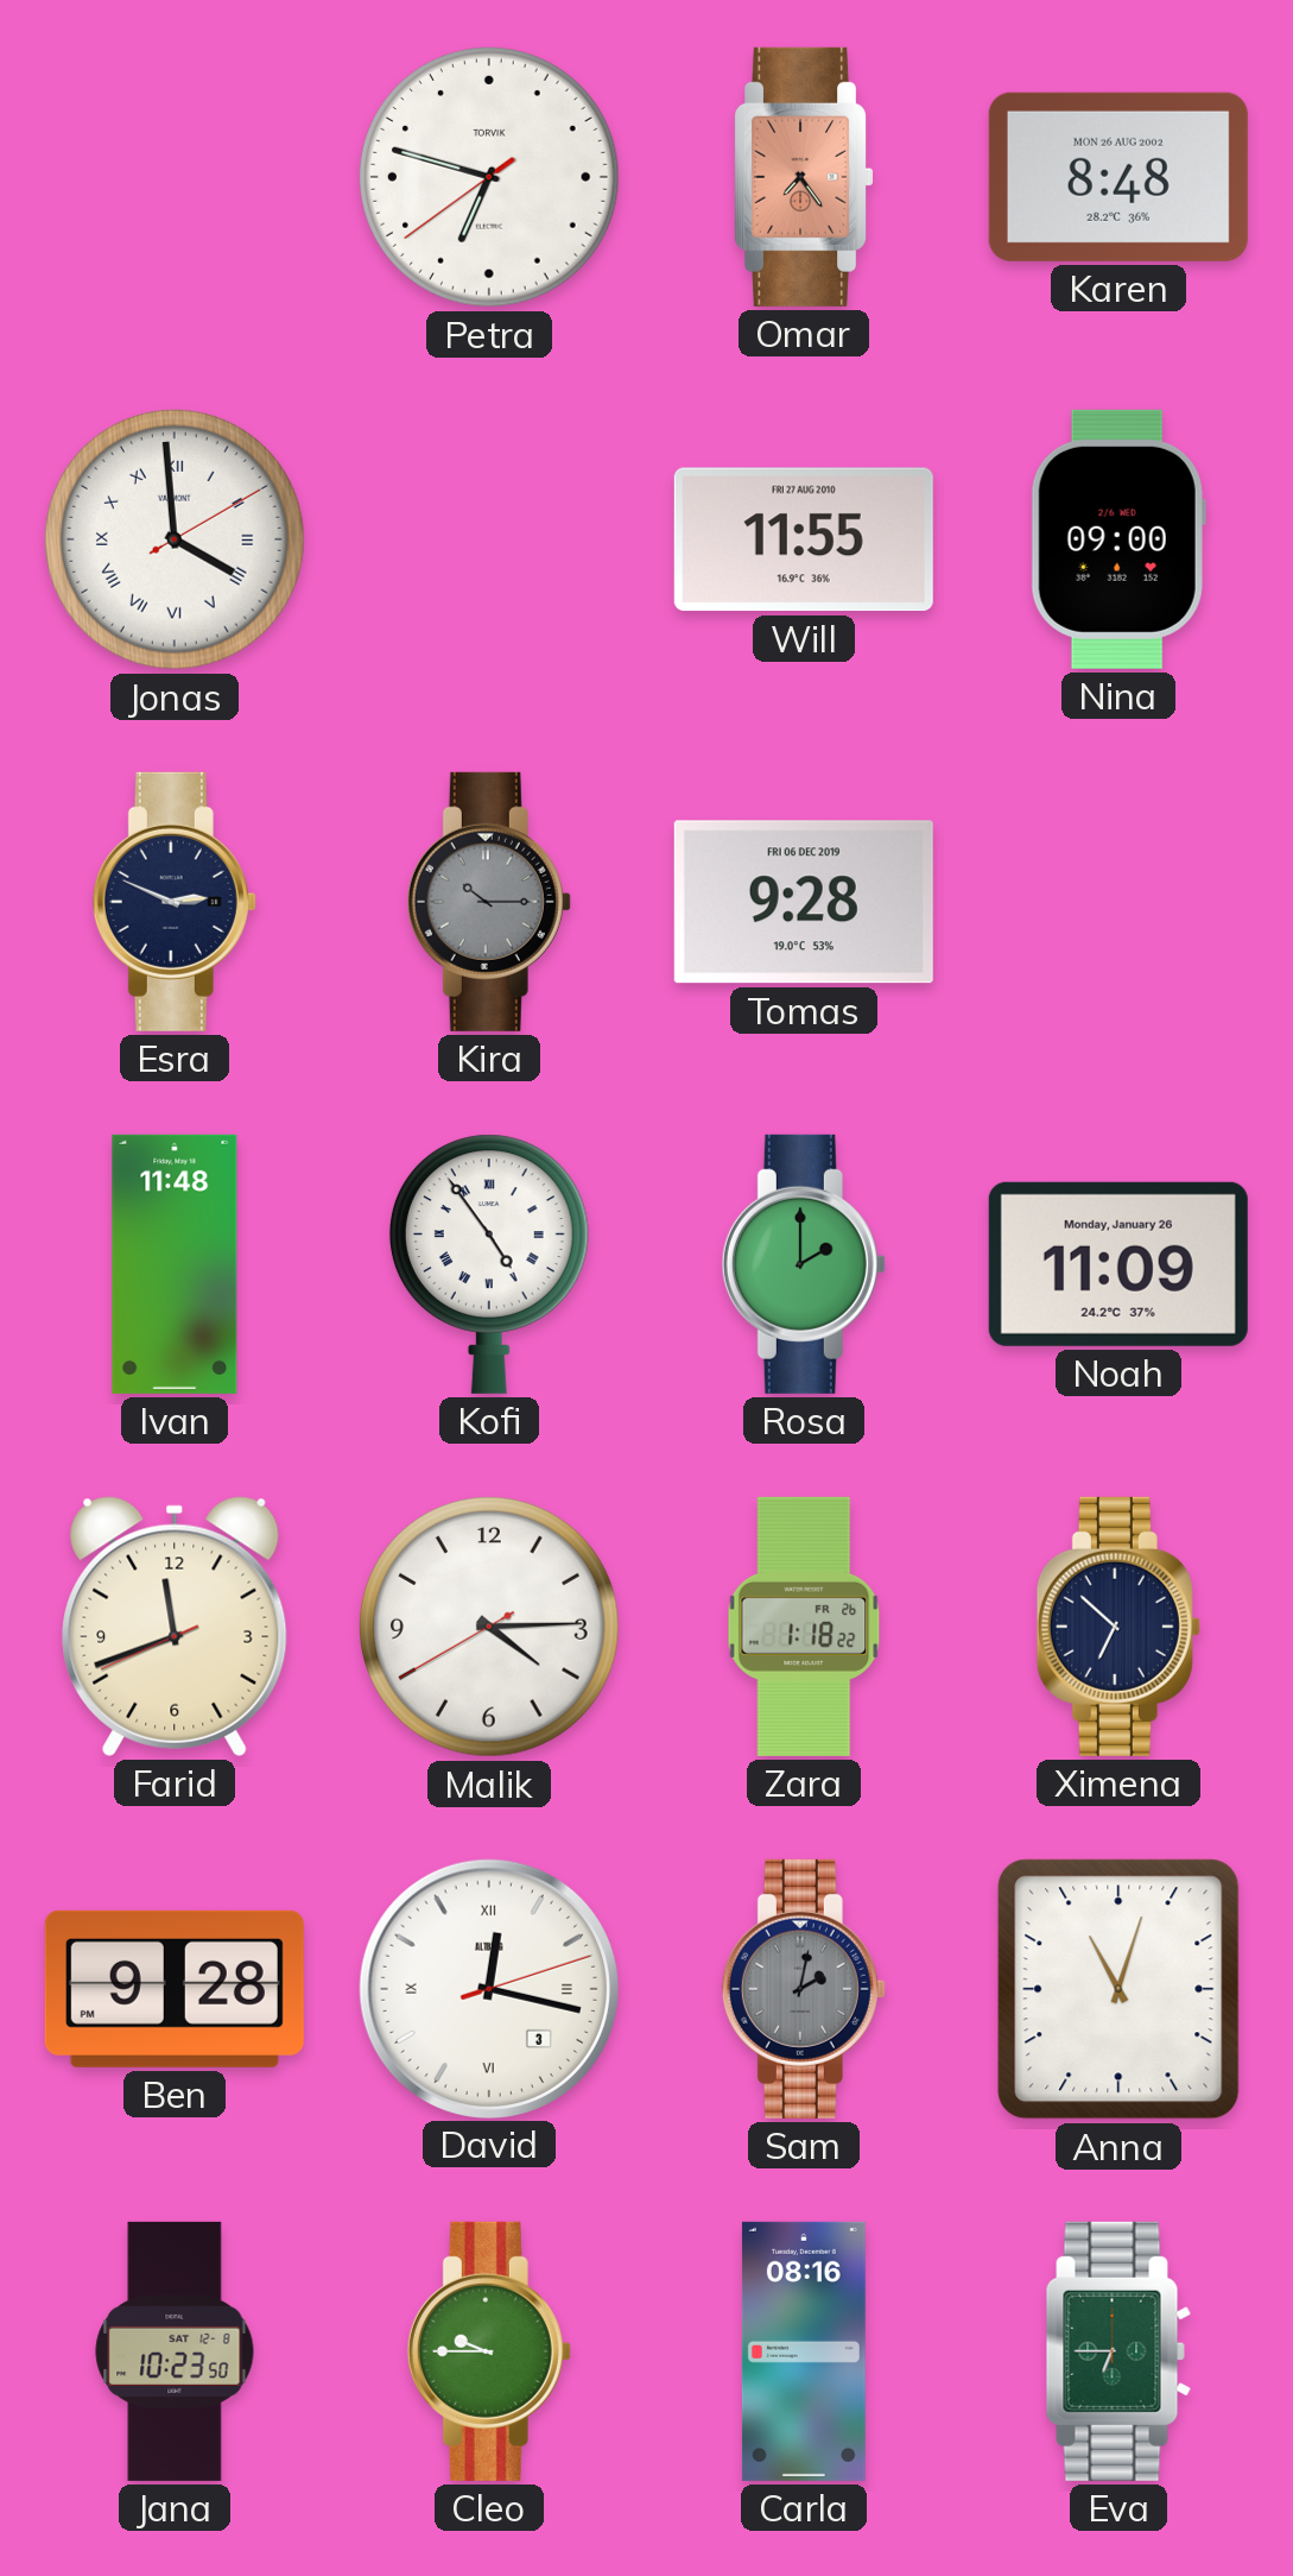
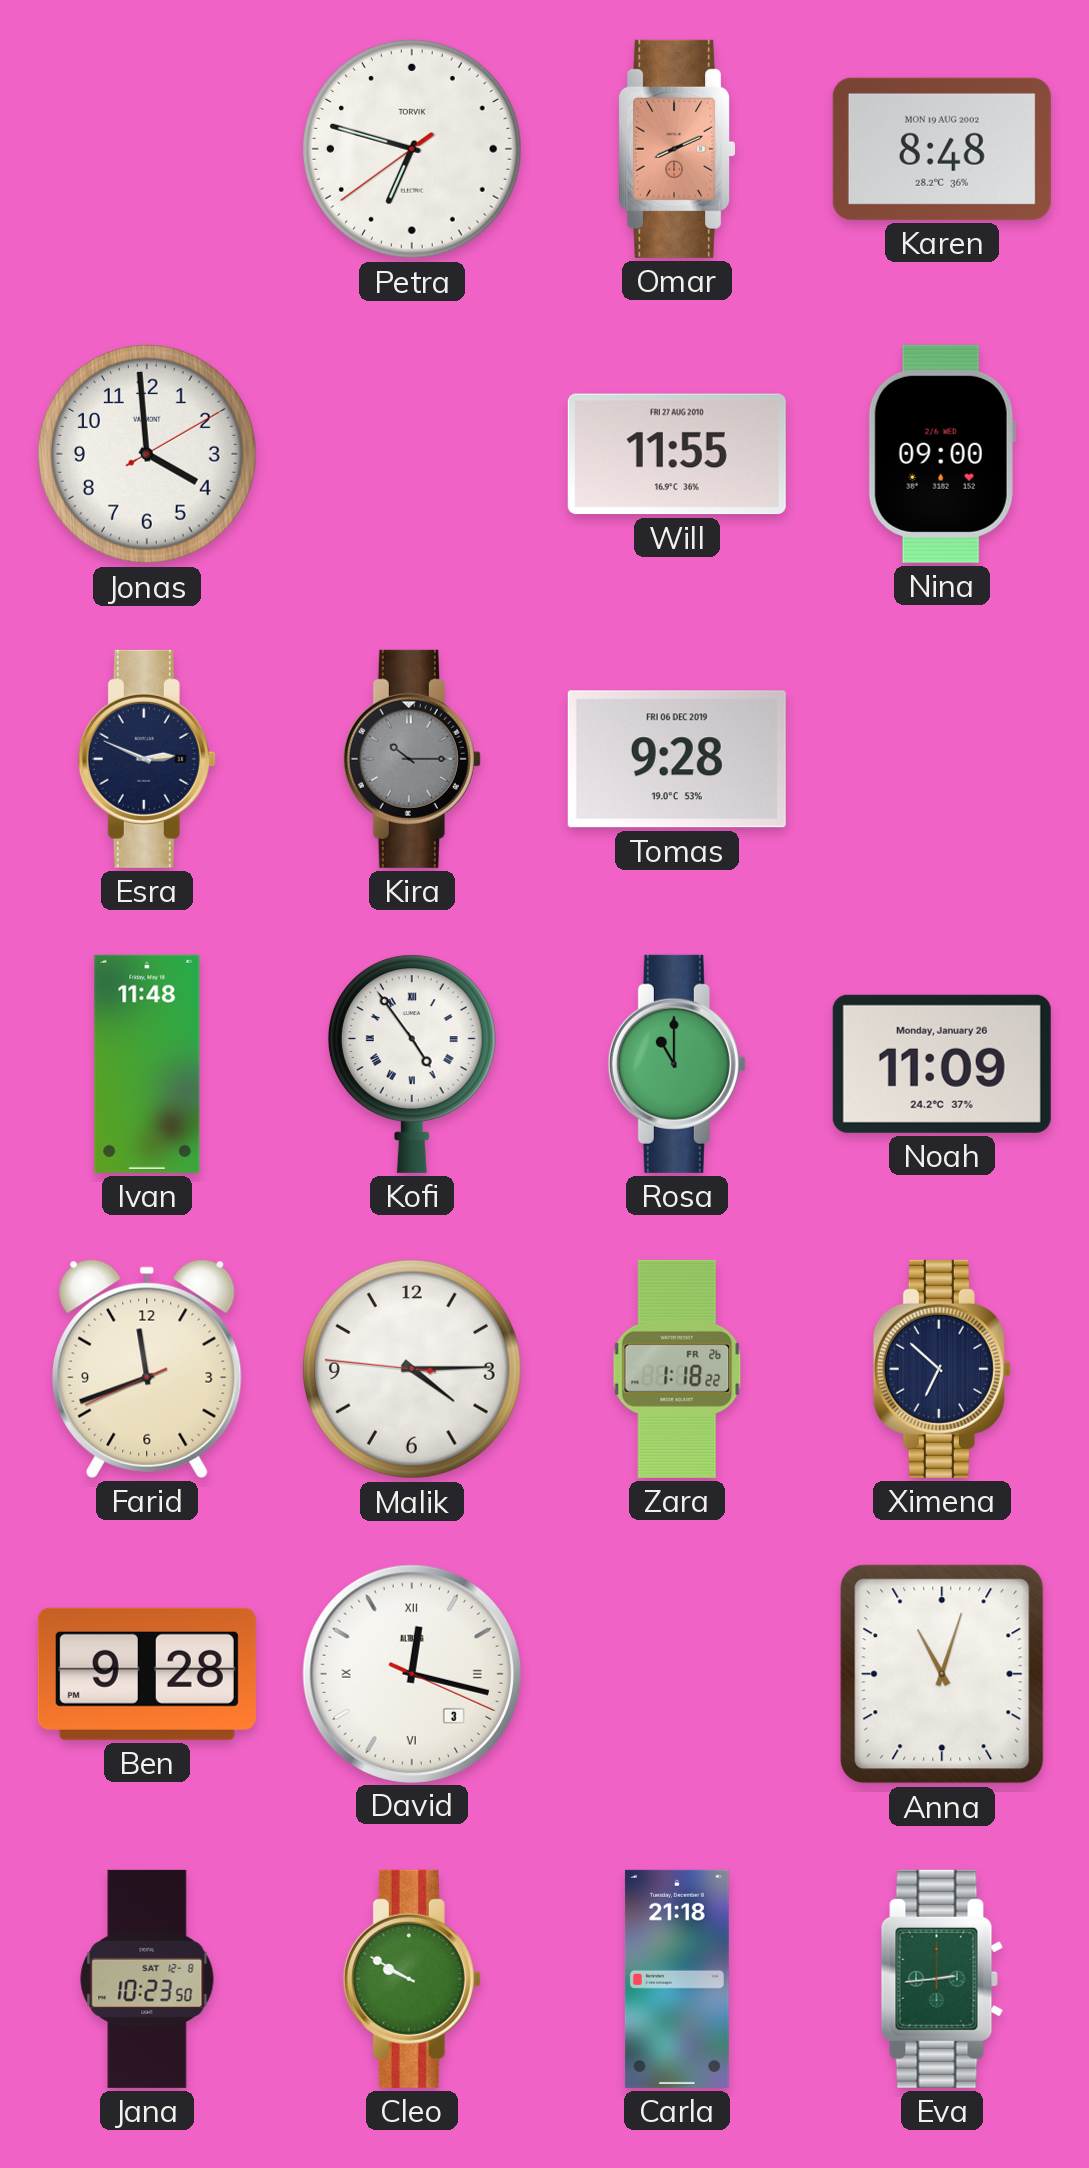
Omar: 7:24 -> 8:11
Karen date: MON 26 AUG 2002 -> MON 19 AUG 2002
Jonas numerals: Roman -> Arabic
Rosa: 2:00 -> 11:00
Malik: 4:14:40 -> 4:14:46
David: 12:17:12 -> 12:17:19
Sam: 2:02 -> none
Cleo: 9:45 -> 9:50
Carla: 08:16 -> 21:18
Eva: 6:45 -> 2:44
